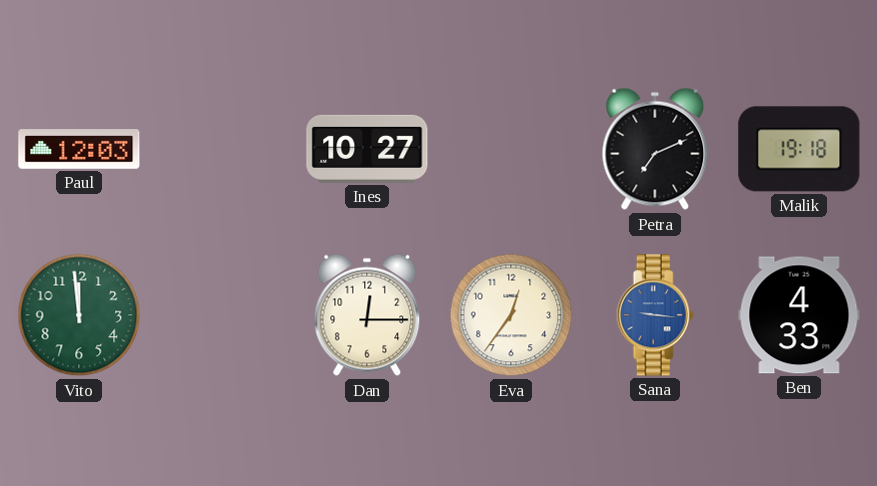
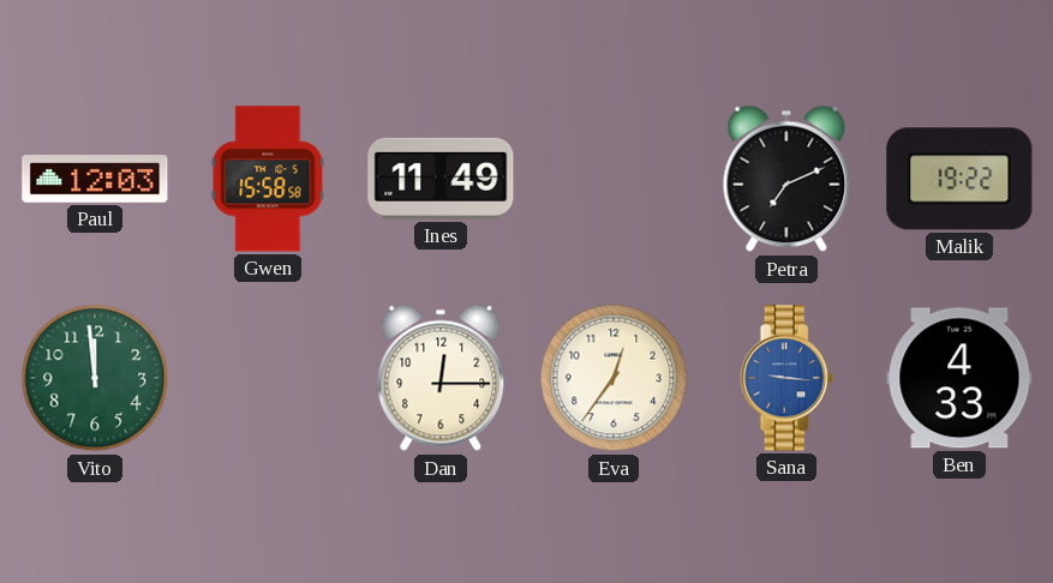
Gwen: none -> 15:58
Ines: 10:27 -> 11:49
Malik: 19:18 -> 19:22
